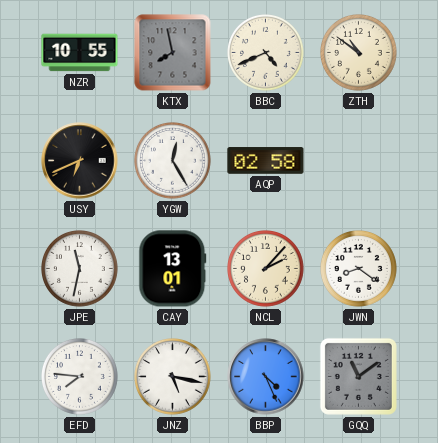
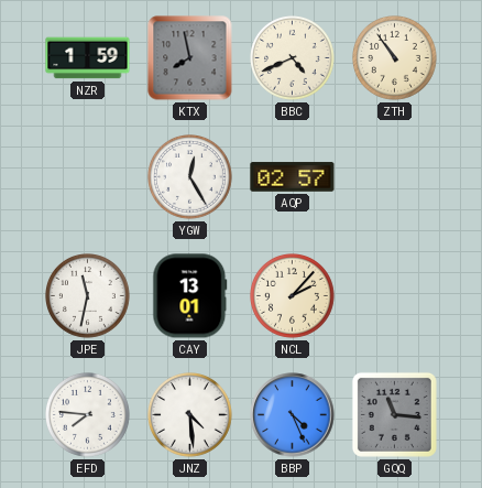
NZR: 10:55 -> 1:59
ZTH: 10:51 -> 10:54
USY: 6:41 -> none
AQP: 02:58 -> 02:57
JWN: 8:21 -> none
JNZ: 5:17 -> 4:29
GQQ: 11:09 -> 11:16
